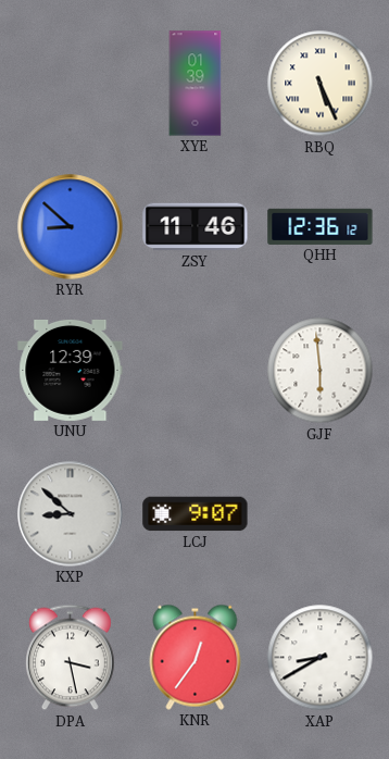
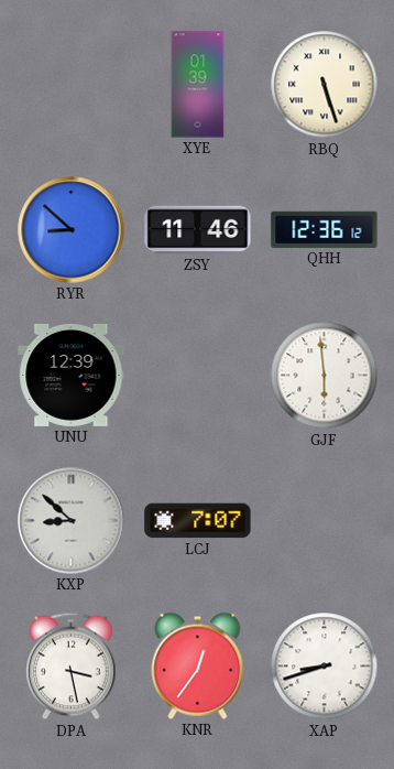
RBQ: 5:26 -> 5:27
LCJ: 9:07 -> 7:07
XAP: 8:40 -> 8:42
